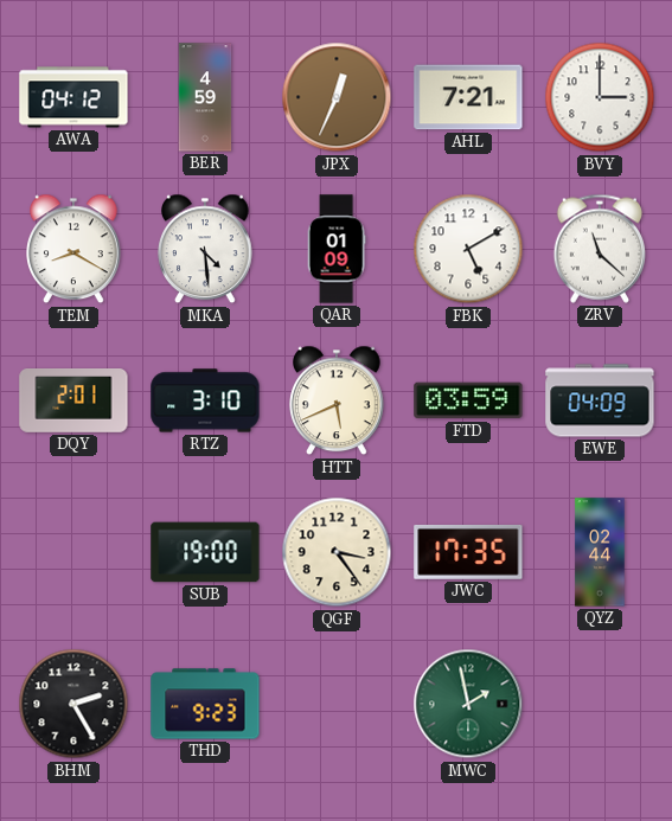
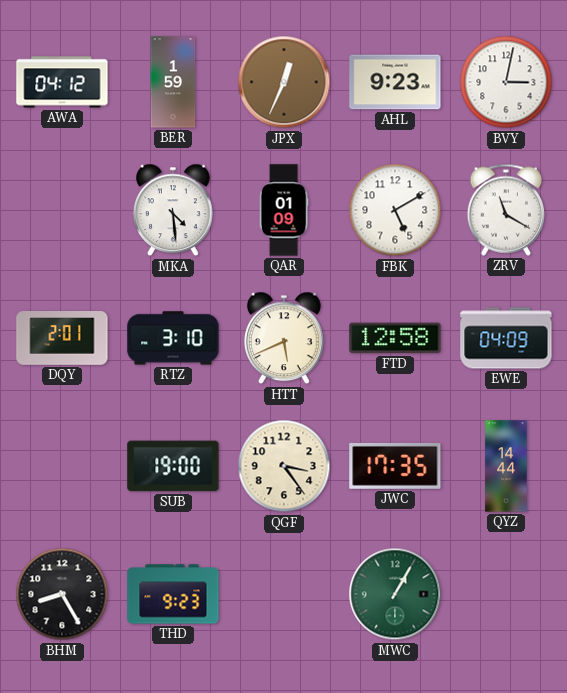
BER: 4:59 -> 1:59
AHL: 7:21 -> 9:23
BVY: 3:00 -> 3:02
TEM: 8:20 -> none
ZRV: 11:22 -> 11:20
FTD: 03:59 -> 12:58
QYZ: 02:44 -> 14:44
BHM: 2:25 -> 8:25
MWC: 1:58 -> 1:05
